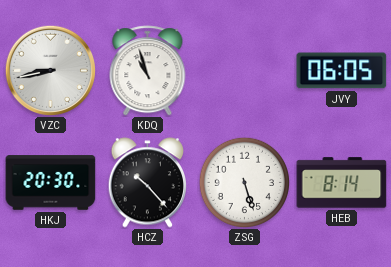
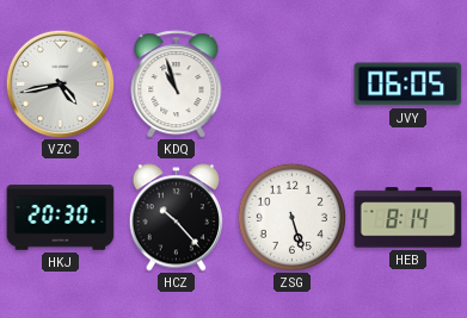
VZC: 8:43 -> 4:43
